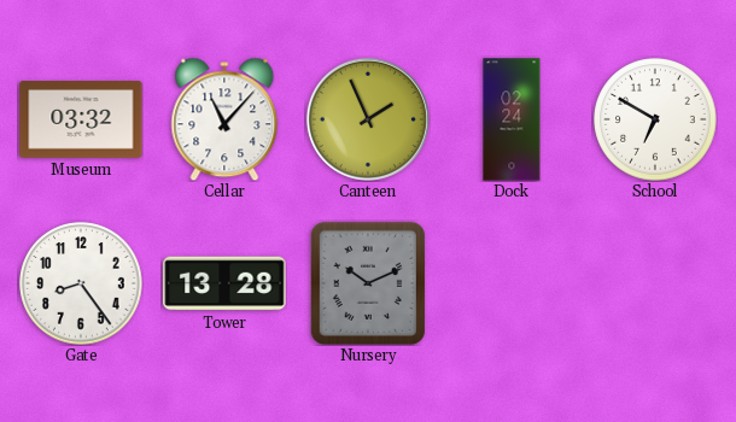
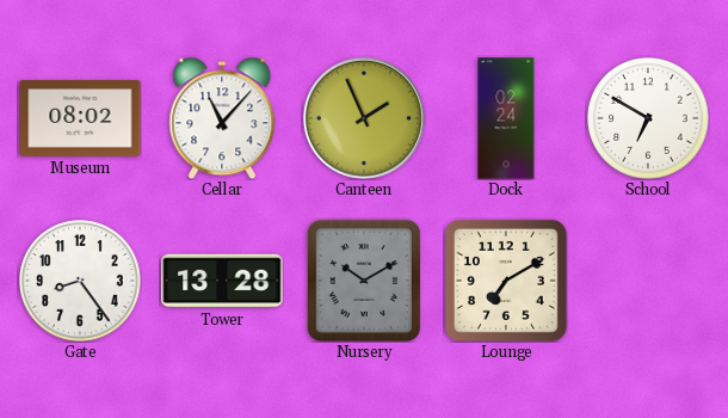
Museum: 03:32 -> 08:02
Nursery: 10:11 -> 10:10
Lounge: none -> 7:10
